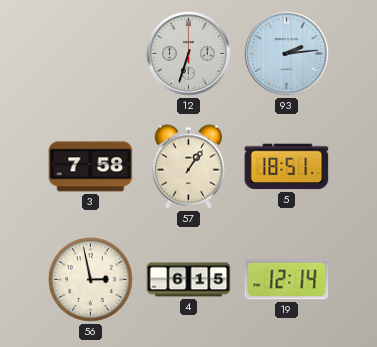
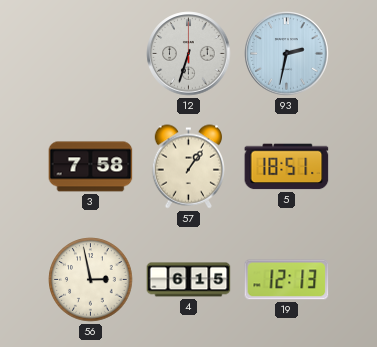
93: 2:14 -> 2:32
19: 12:14 -> 12:13
